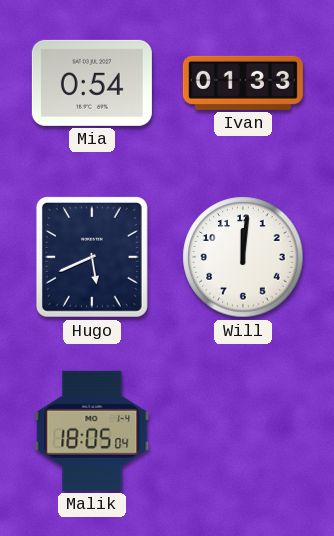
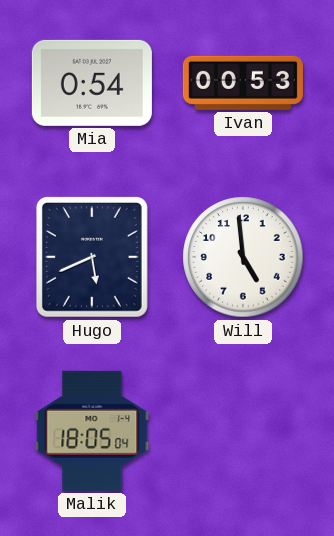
Ivan: 01:33 -> 00:53
Will: 12:01 -> 4:59
